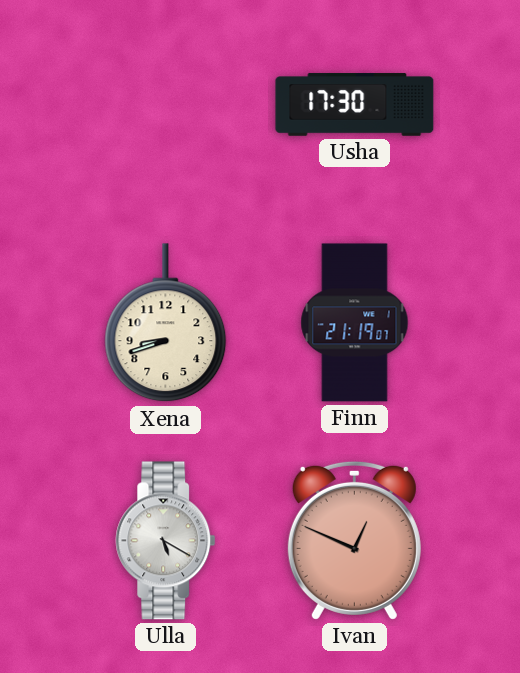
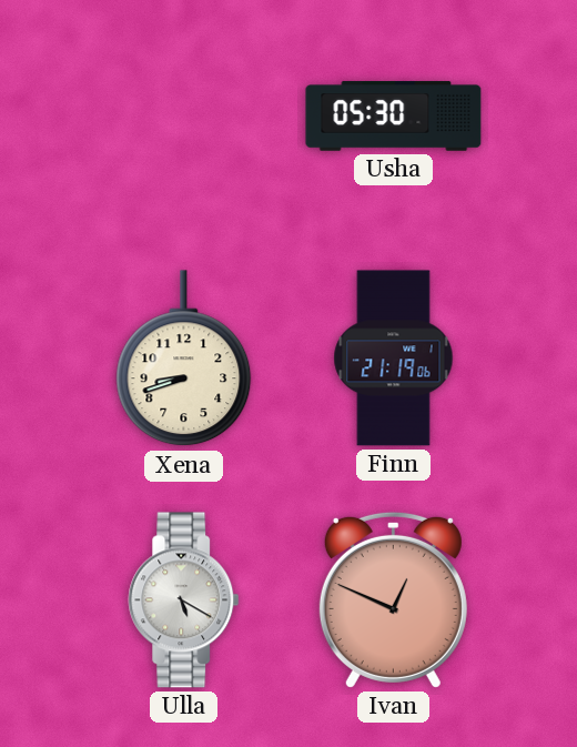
Usha: 17:30 -> 05:30
Finn: 21:19:07 -> 21:19:06
